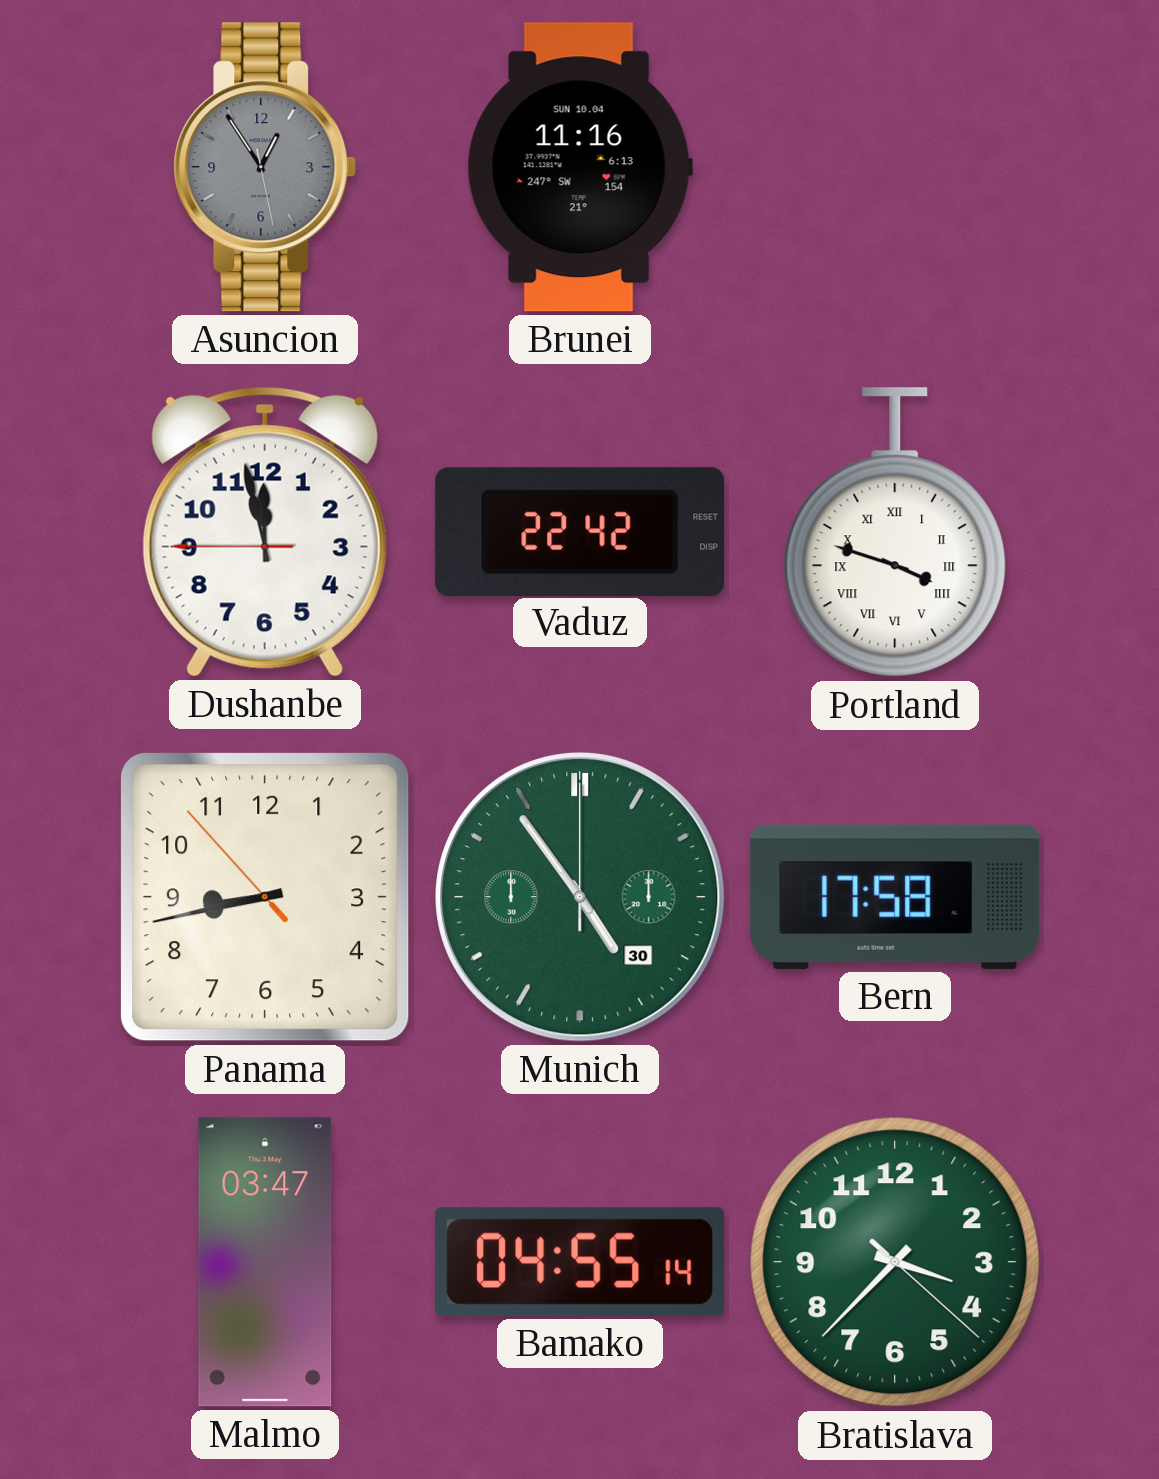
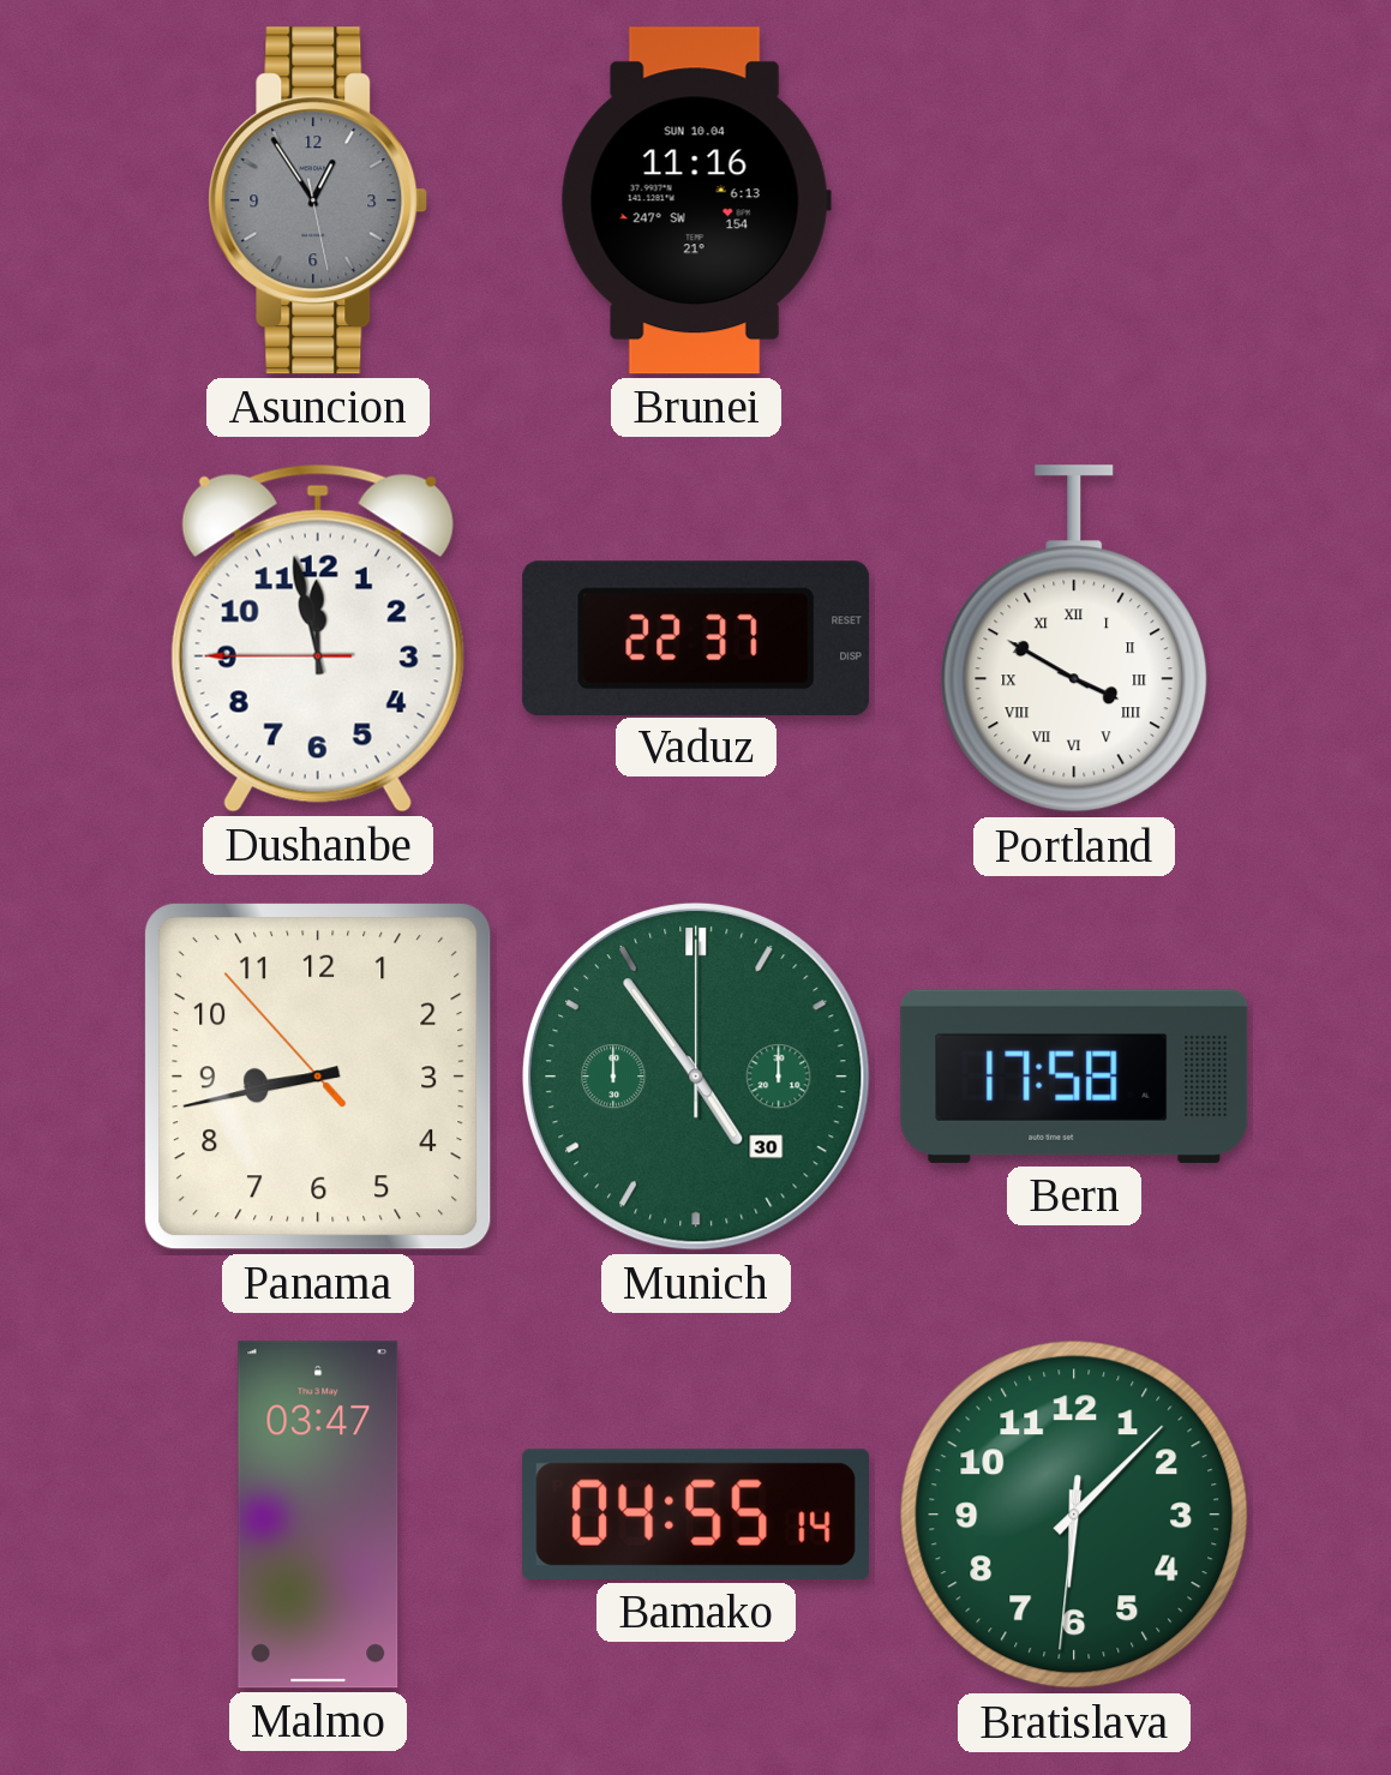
Vaduz: 22:42 -> 22:37
Portland: 3:48 -> 3:50
Bratislava: 3:37 -> 6:07
